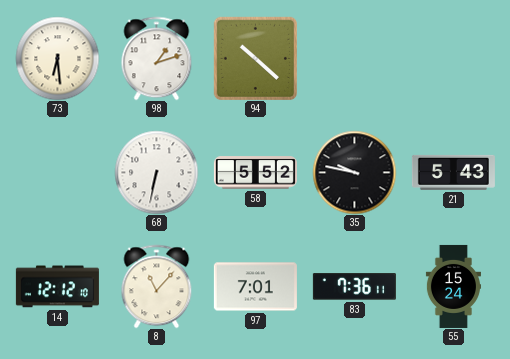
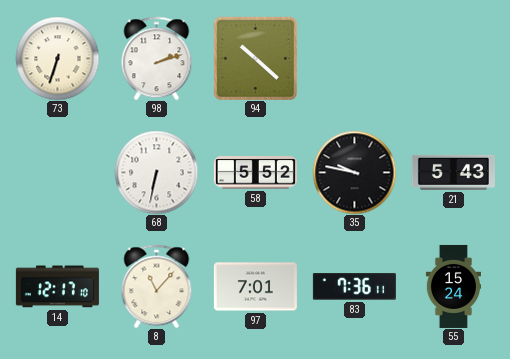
73: 6:29 -> 6:33
98: 1:12 -> 2:12
14: 12:12 -> 12:17
